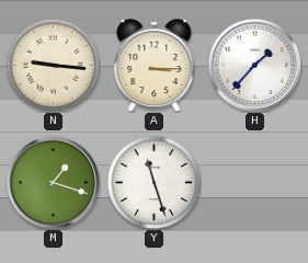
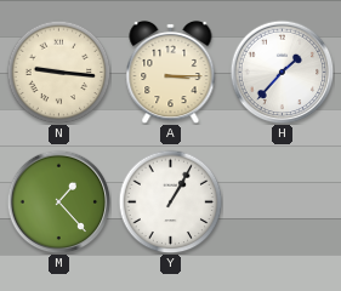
M: 1:18 -> 1:23
Y: 11:27 -> 1:05
